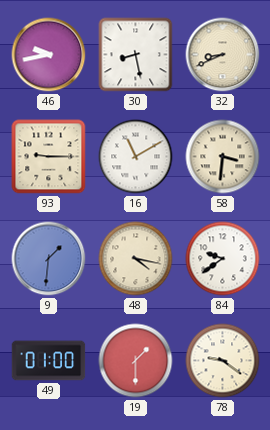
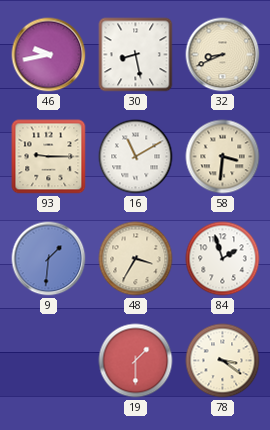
48: 4:17 -> 3:35
84: 9:39 -> 1:57
49: 01:00 -> none
78: 9:21 -> 3:21
